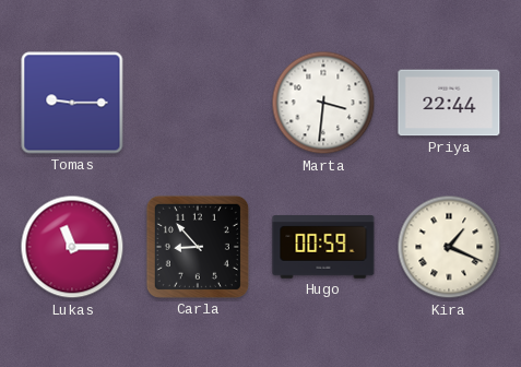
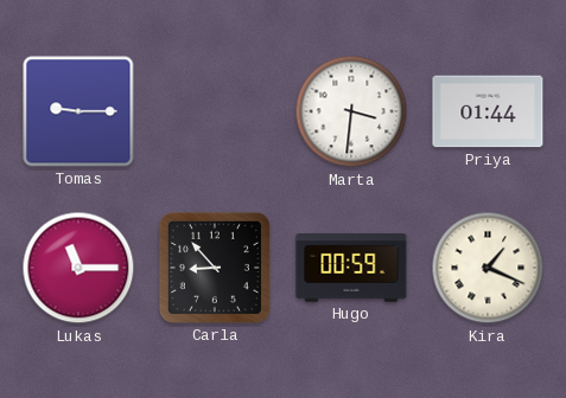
Priya: 22:44 -> 01:44
